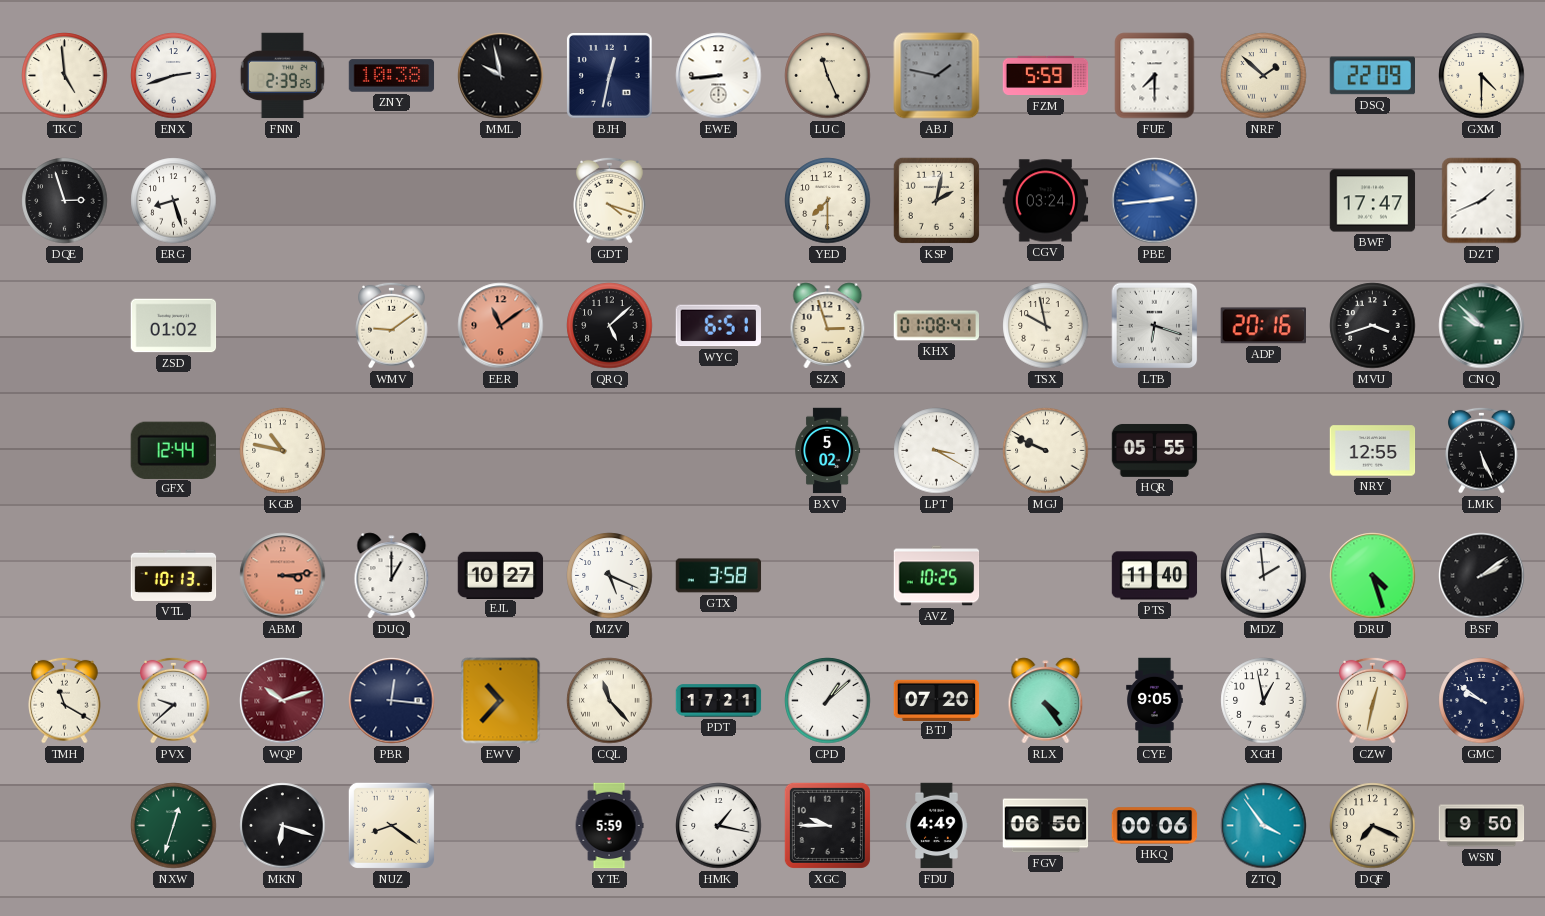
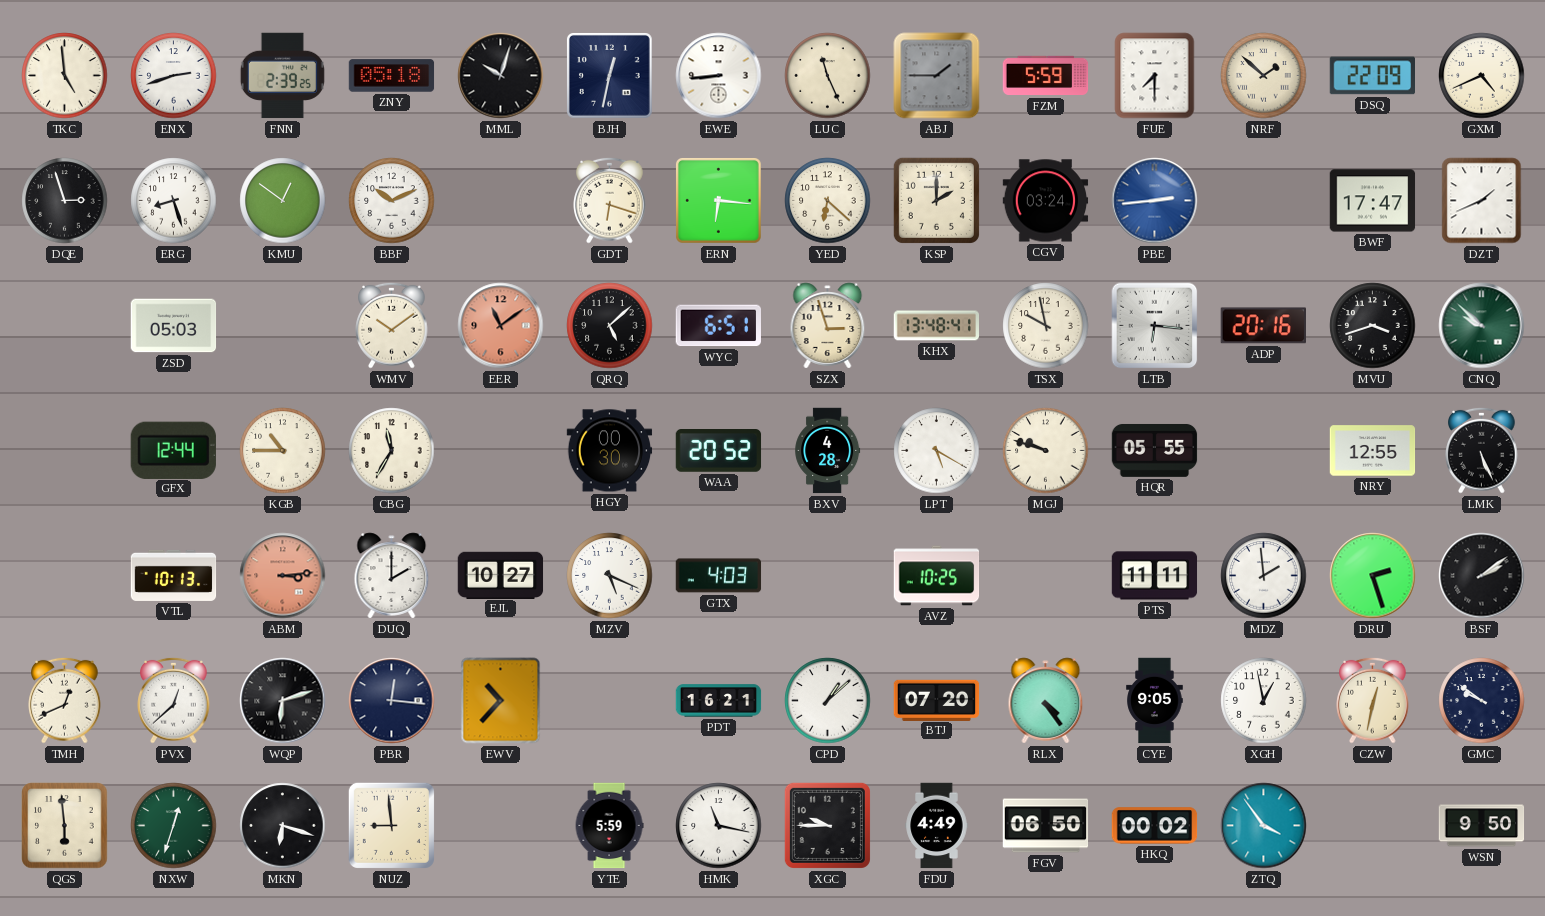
ZNY: 10:38 -> 05:18
MML: 9:58 -> 10:03
ABJ: 1:47 -> 1:45
GXM: 4:30 -> 4:41
KMU: none -> 12:51
BBF: none -> 10:11
GDT: 4:18 -> 6:18
ERN: none -> 6:16
YED: 7:30 -> 6:22
KSP: 2:02 -> 2:00
ZSD: 01:02 -> 05:03
WMV: 9:09 -> 10:09
KHX: 01:08 -> 13:48
LTB: 6:18 -> 6:16
KGB: 10:47 -> 10:45
CBG: none -> 11:35
HGY: none -> 00:30
WAA: none -> 20:52
BXV: 5:02 -> 4:28
LPT: 3:20 -> 5:20
MGJ: 9:49 -> 9:48
DUQ: 1:00 -> 2:00
GTX: 3:58 -> 4:03
PTS: 11:40 -> 11:11
DRU: 4:27 -> 2:27
TMH: 11:20 -> 12:41
PVX: 9:38 -> 12:38
WQP: 10:12 -> 6:12
WQP dial: burgundy -> black
CQL: 11:23 -> none
PDT: 17:21 -> 16:21
QGS: none -> 5:59
NUZ: 8:21 -> 8:59
HMK: 1:17 -> 11:17
HKQ: 00:06 -> 00:02
DQF: 7:19 -> none
